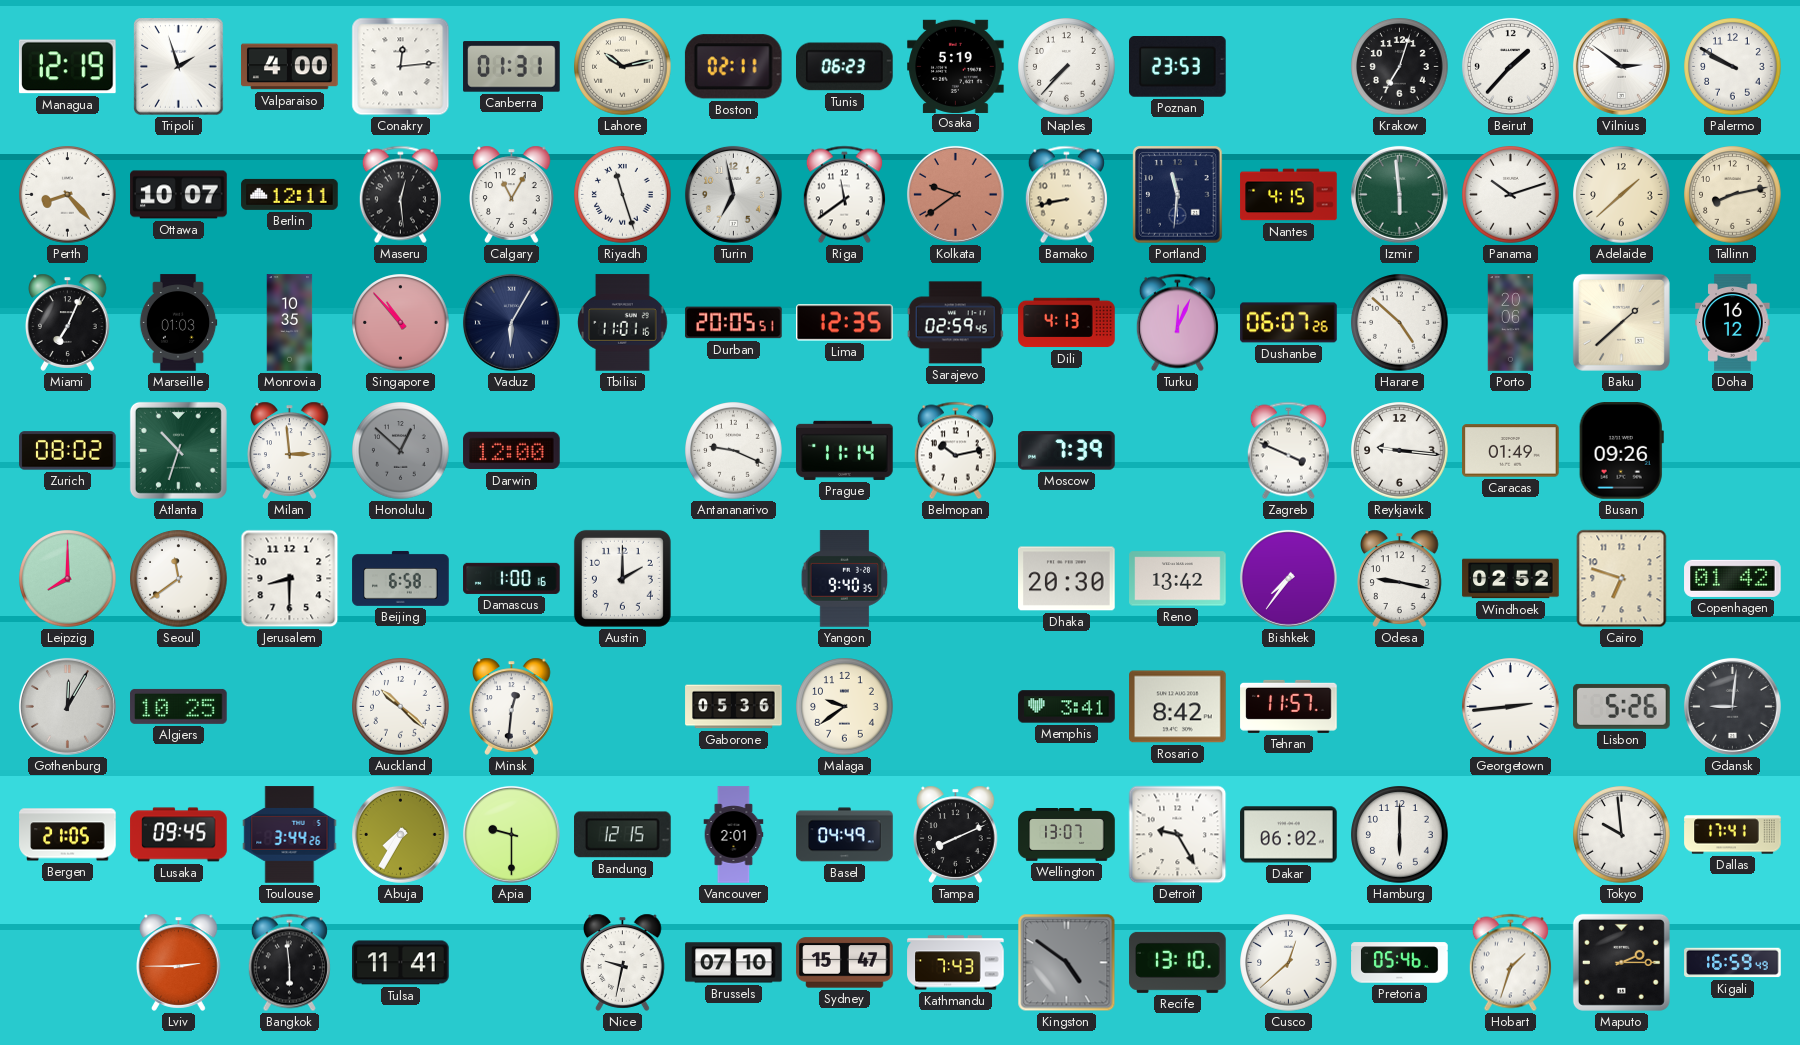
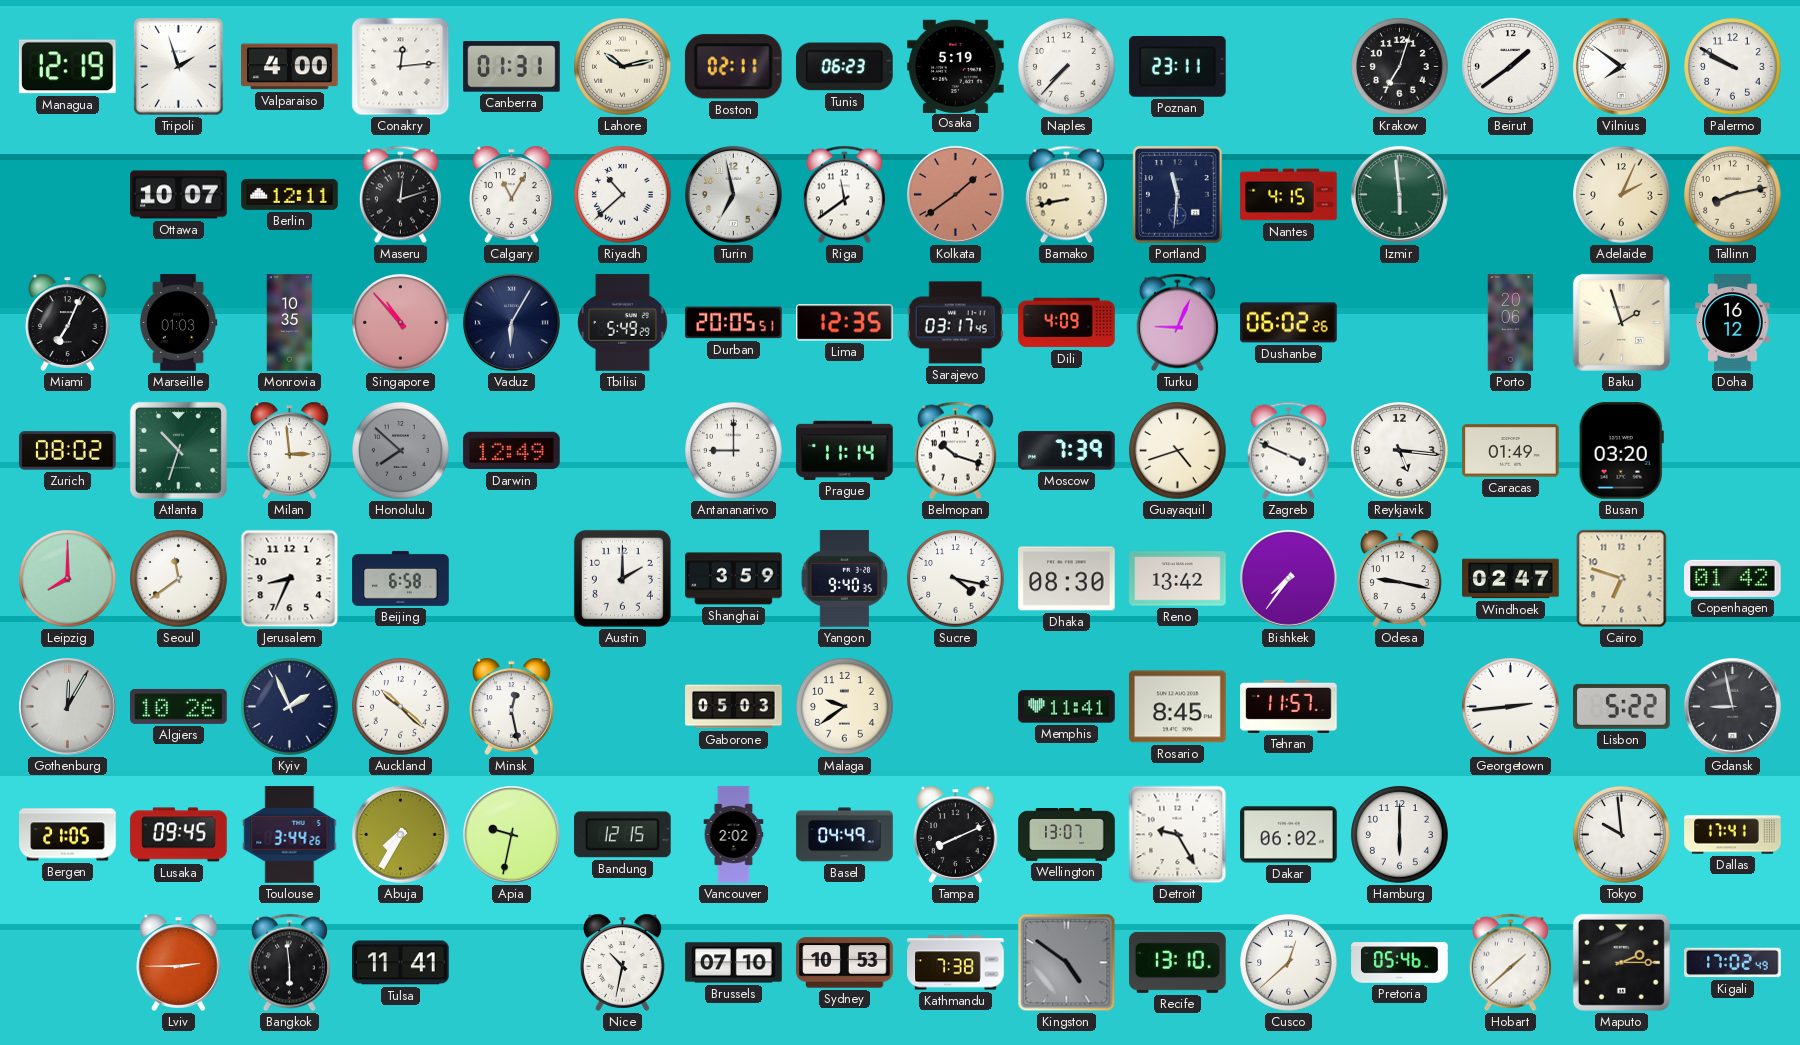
Poznan: 23:53 -> 23:11
Beirut: 1:37 -> 1:39
Vilnius: 2:51 -> 7:51
Perth: 8:23 -> none
Maseru: 12:29 -> 12:12
Riyadh: 11:27 -> 10:38
Kolkata: 9:39 -> 1:39
Panama: 10:12 -> none
Adelaide: 1:38 -> 2:04
Tbilisi: 11:01 -> 5:49
Sarajevo: 02:59 -> 03:17
Dili: 4:13 -> 4:09
Turku: 12:04 -> 9:04
Dushanbe: 06:07 -> 06:02
Harare: 4:52 -> none
Baku: 1:38 -> 1:57
Honolulu: 12:52 -> 7:52
Darwin: 12:00 -> 12:49
Antananarivo: 9:19 -> 9:00
Belmopan: 10:13 -> 10:18
Guayaquil: none -> 4:42
Reykjavik: 9:16 -> 5:16
Busan: 09:26 -> 03:20
Jerusalem: 8:30 -> 8:34
Damascus: 1:00 -> none
Shanghai: none -> 3:59
Sucre: none -> 4:17
Dhaka: 20:30 -> 08:30
Windhoek: 02:52 -> 02:47
Algiers: 10:25 -> 10:26
Kyiv: none -> 1:56
Minsk: 12:31 -> 12:28
Gaborone: 05:36 -> 05:03
Memphis: 3:41 -> 11:41
Rosario: 8:42 -> 8:45
Lisbon: 5:26 -> 5:22
Gdansk: 9:01 -> 8:58
Apia: 9:30 -> 9:32
Vancouver: 2:01 -> 2:02
Nice: 9:32 -> 10:32
Sydney: 15:47 -> 10:53
Kathmandu: 7:43 -> 7:38
Hobart: 1:33 -> 1:38
Kigali: 16:59 -> 17:02
